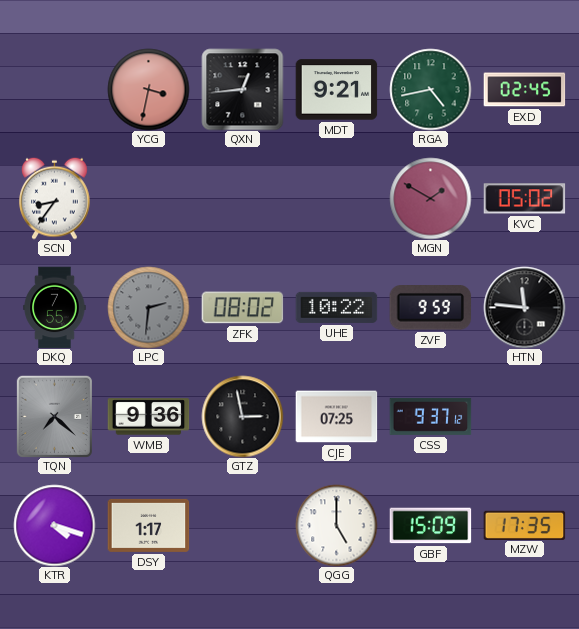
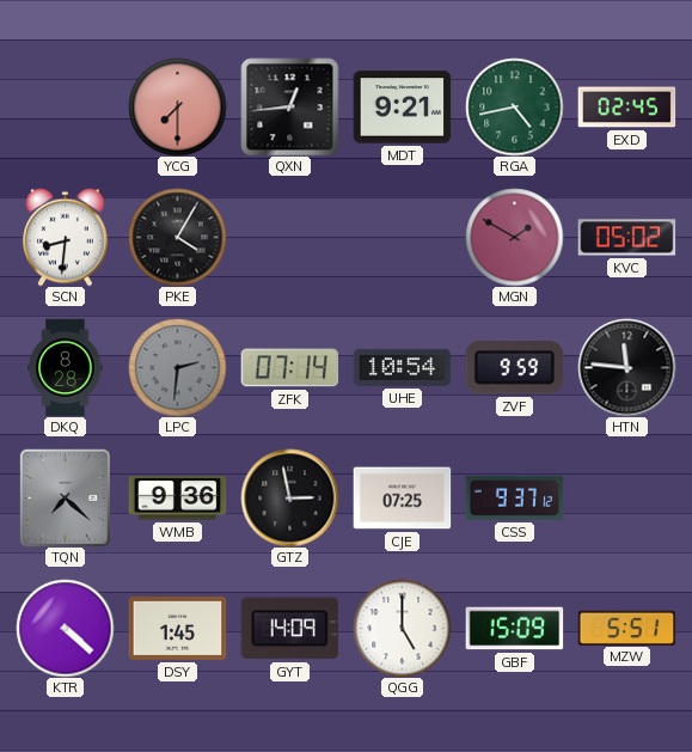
YCG: 3:32 -> 7:30
SCN: 8:36 -> 8:31
PKE: none -> 4:05
DKQ: 7:55 -> 8:28
ZFK: 08:02 -> 07:14
UHE: 10:22 -> 10:54
KTR: 4:18 -> 4:22
DSY: 1:17 -> 1:45
GYT: none -> 14:09
MZW: 17:35 -> 5:51
